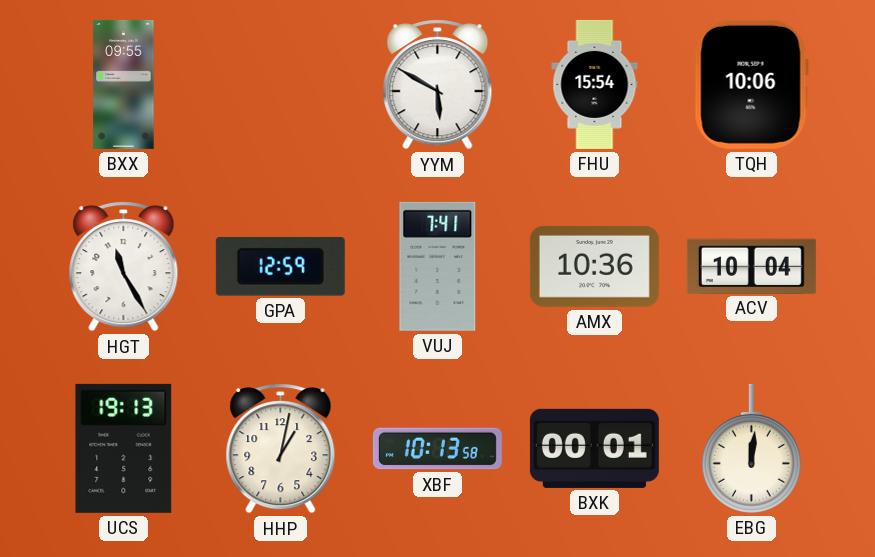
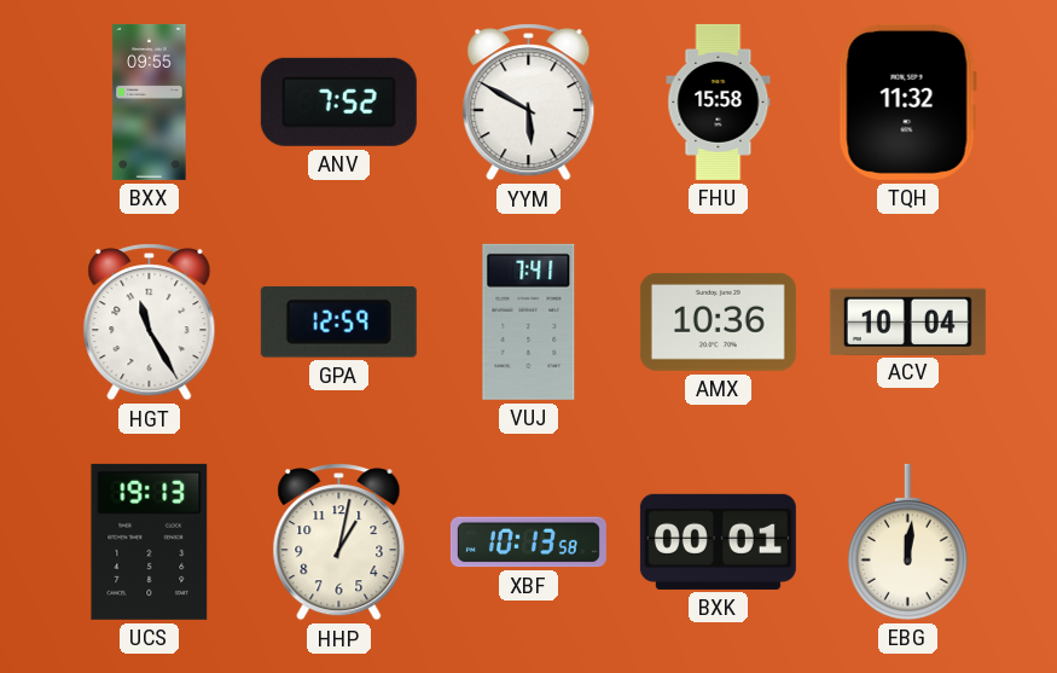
ANV: none -> 7:52
FHU: 15:54 -> 15:58
TQH: 10:06 -> 11:32
